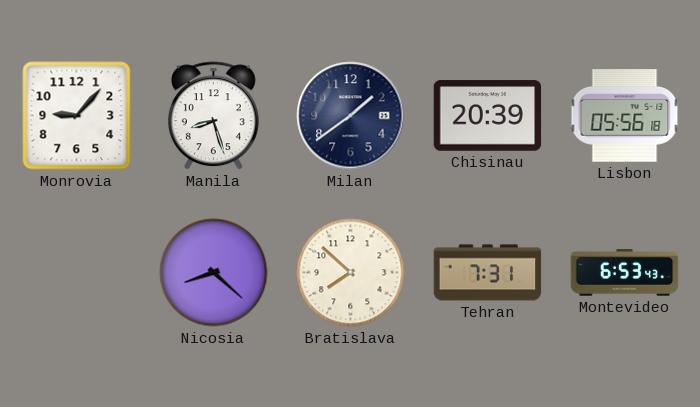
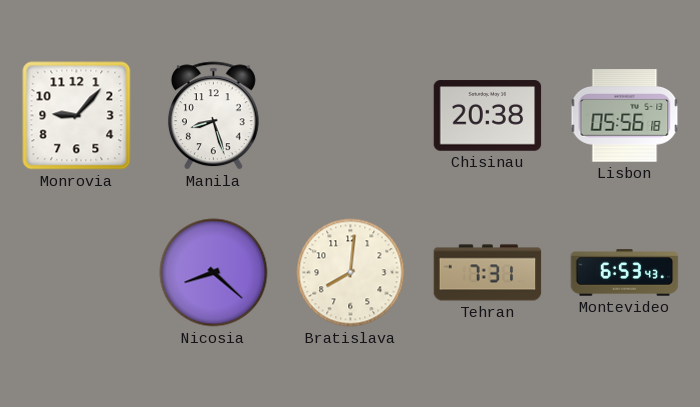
Milan: 1:39 -> none
Chisinau: 20:39 -> 20:38
Bratislava: 7:52 -> 8:01
